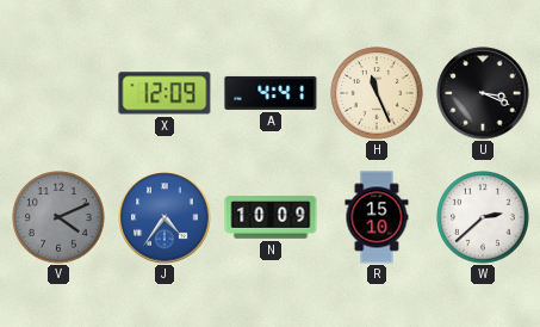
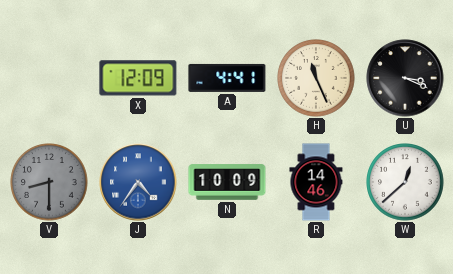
V: 4:11 -> 8:30
R: 15:10 -> 14:46
W: 2:38 -> 12:38
